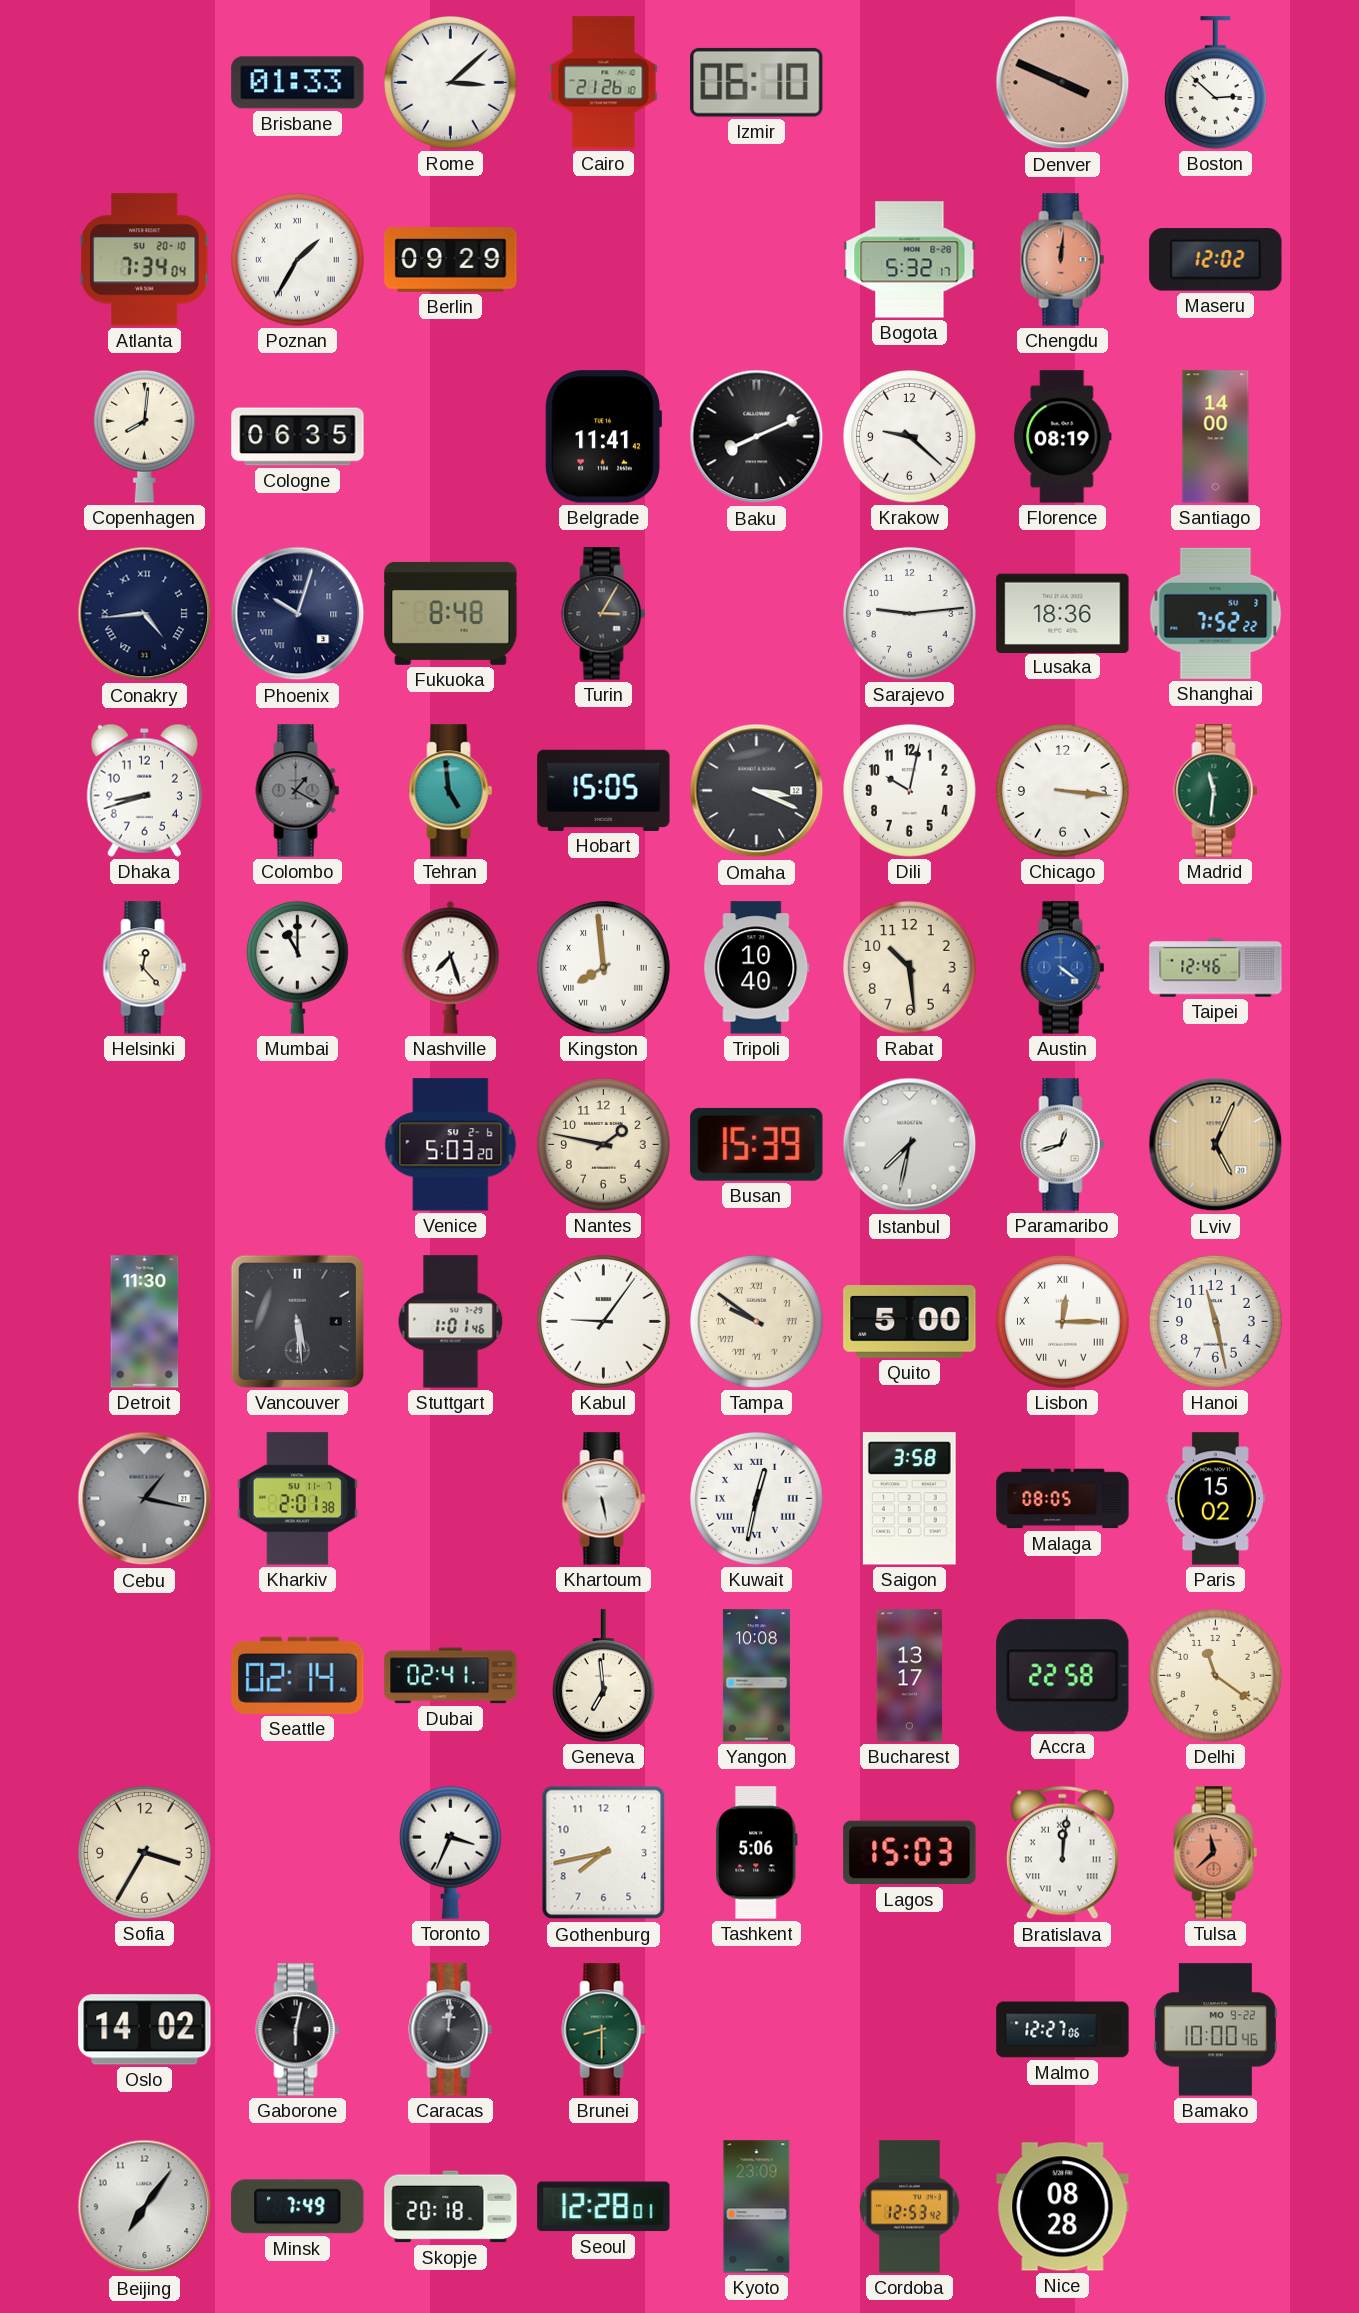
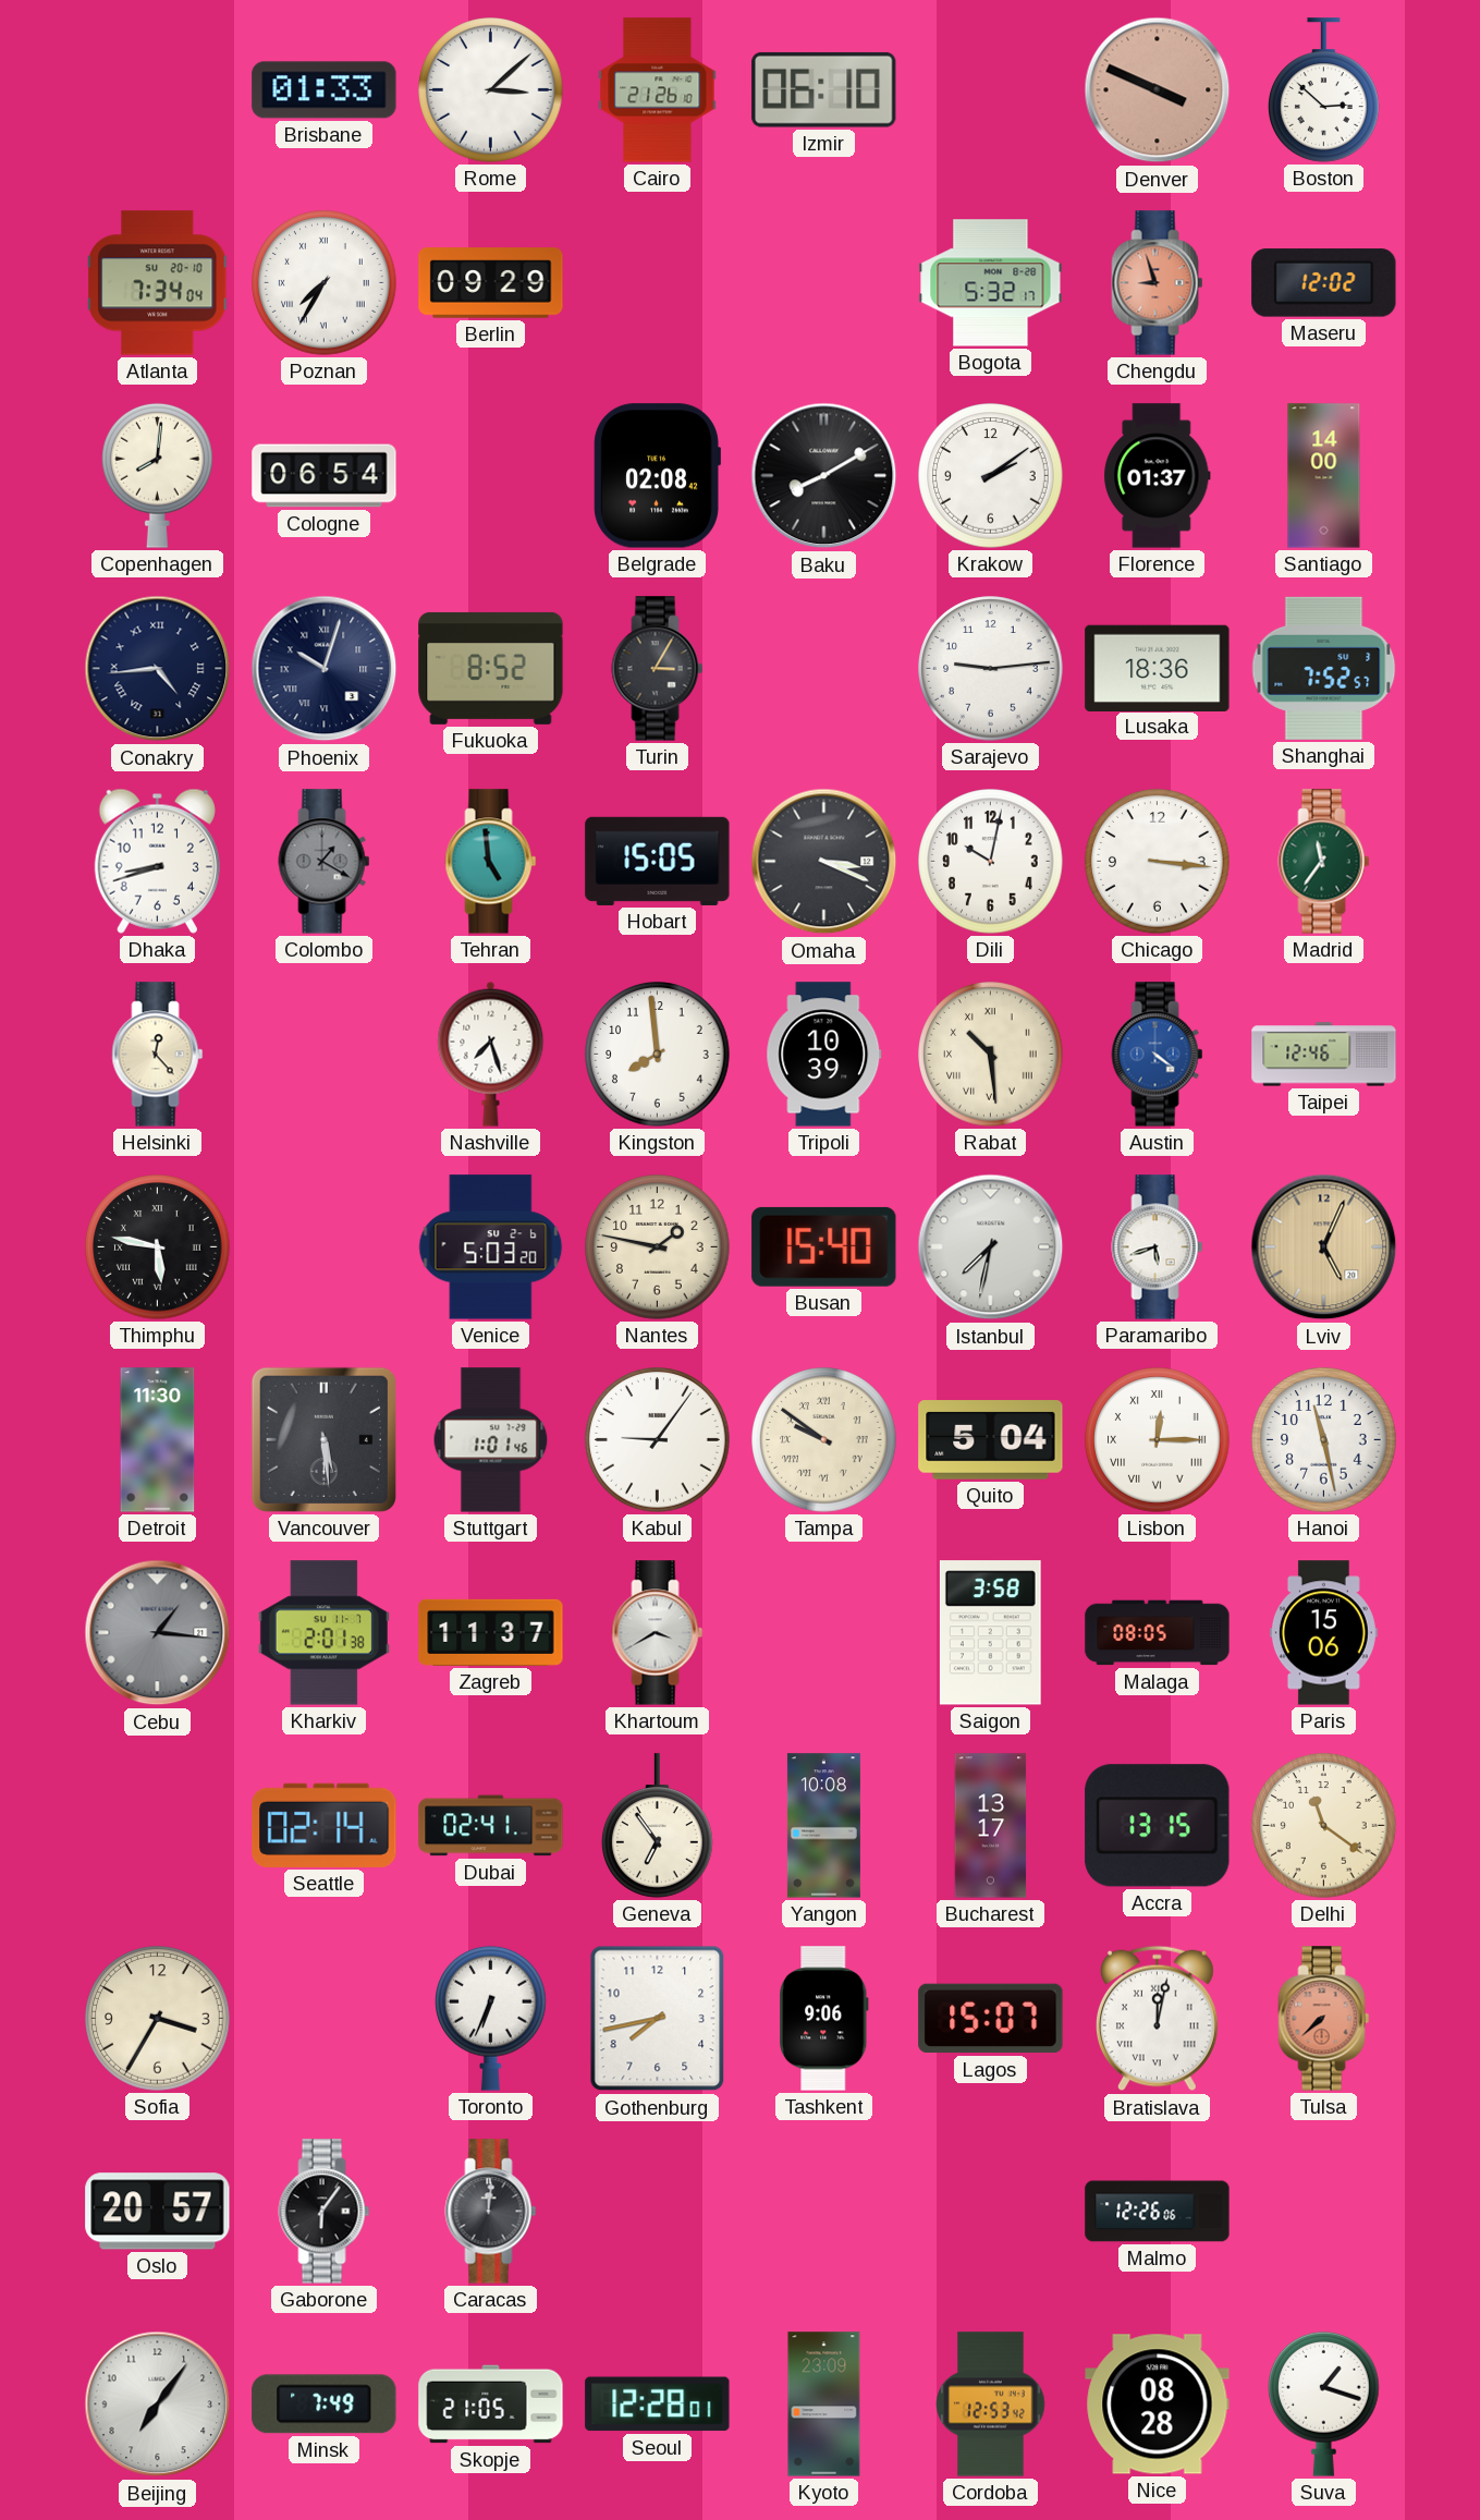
Poznan: 1:35 -> 7:35
Chengdu: 12:01 -> 8:57
Cologne: 06:35 -> 06:54
Belgrade: 11:41 -> 02:08
Baku: 8:11 -> 8:10
Krakow: 9:22 -> 2:09
Florence: 08:19 -> 01:37
Fukuoka: 8:48 -> 8:52
Shanghai: 7:52:22 -> 7:52:57
Madrid: 11:31 -> 11:36
Mumbai: 11:00 -> none
Kingston numerals: Roman -> Arabic
Tripoli: 10:40 -> 10:39
Rabat numerals: Arabic -> Roman
Thimphu: none -> 5:47
Busan: 15:39 -> 15:40
Paramaribo: 12:42 -> 5:42
Quito: 5:00 -> 5:04
Cebu: 1:17 -> 1:16
Zagreb: none -> 11:37
Khartoum: 5:28 -> 3:40
Kuwait: 12:32 -> none
Paris: 15:02 -> 15:06
Geneva: 6:59 -> 6:54
Accra: 22:58 -> 13:15
Toronto: 3:34 -> 6:34
Tashkent: 5:06 -> 9:06
Lagos: 15:03 -> 15:07
Bratislava: 12:01 -> 12:02
Tulsa: 11:38 -> 7:38
Oslo: 14:02 -> 20:57
Gaborone: 6:02 -> 6:06
Brunei: 8:30 -> none
Malmo: 12:27 -> 12:26
Bamako: 10:00 -> none
Skopje: 20:18 -> 21:05
Suva: none -> 1:18
